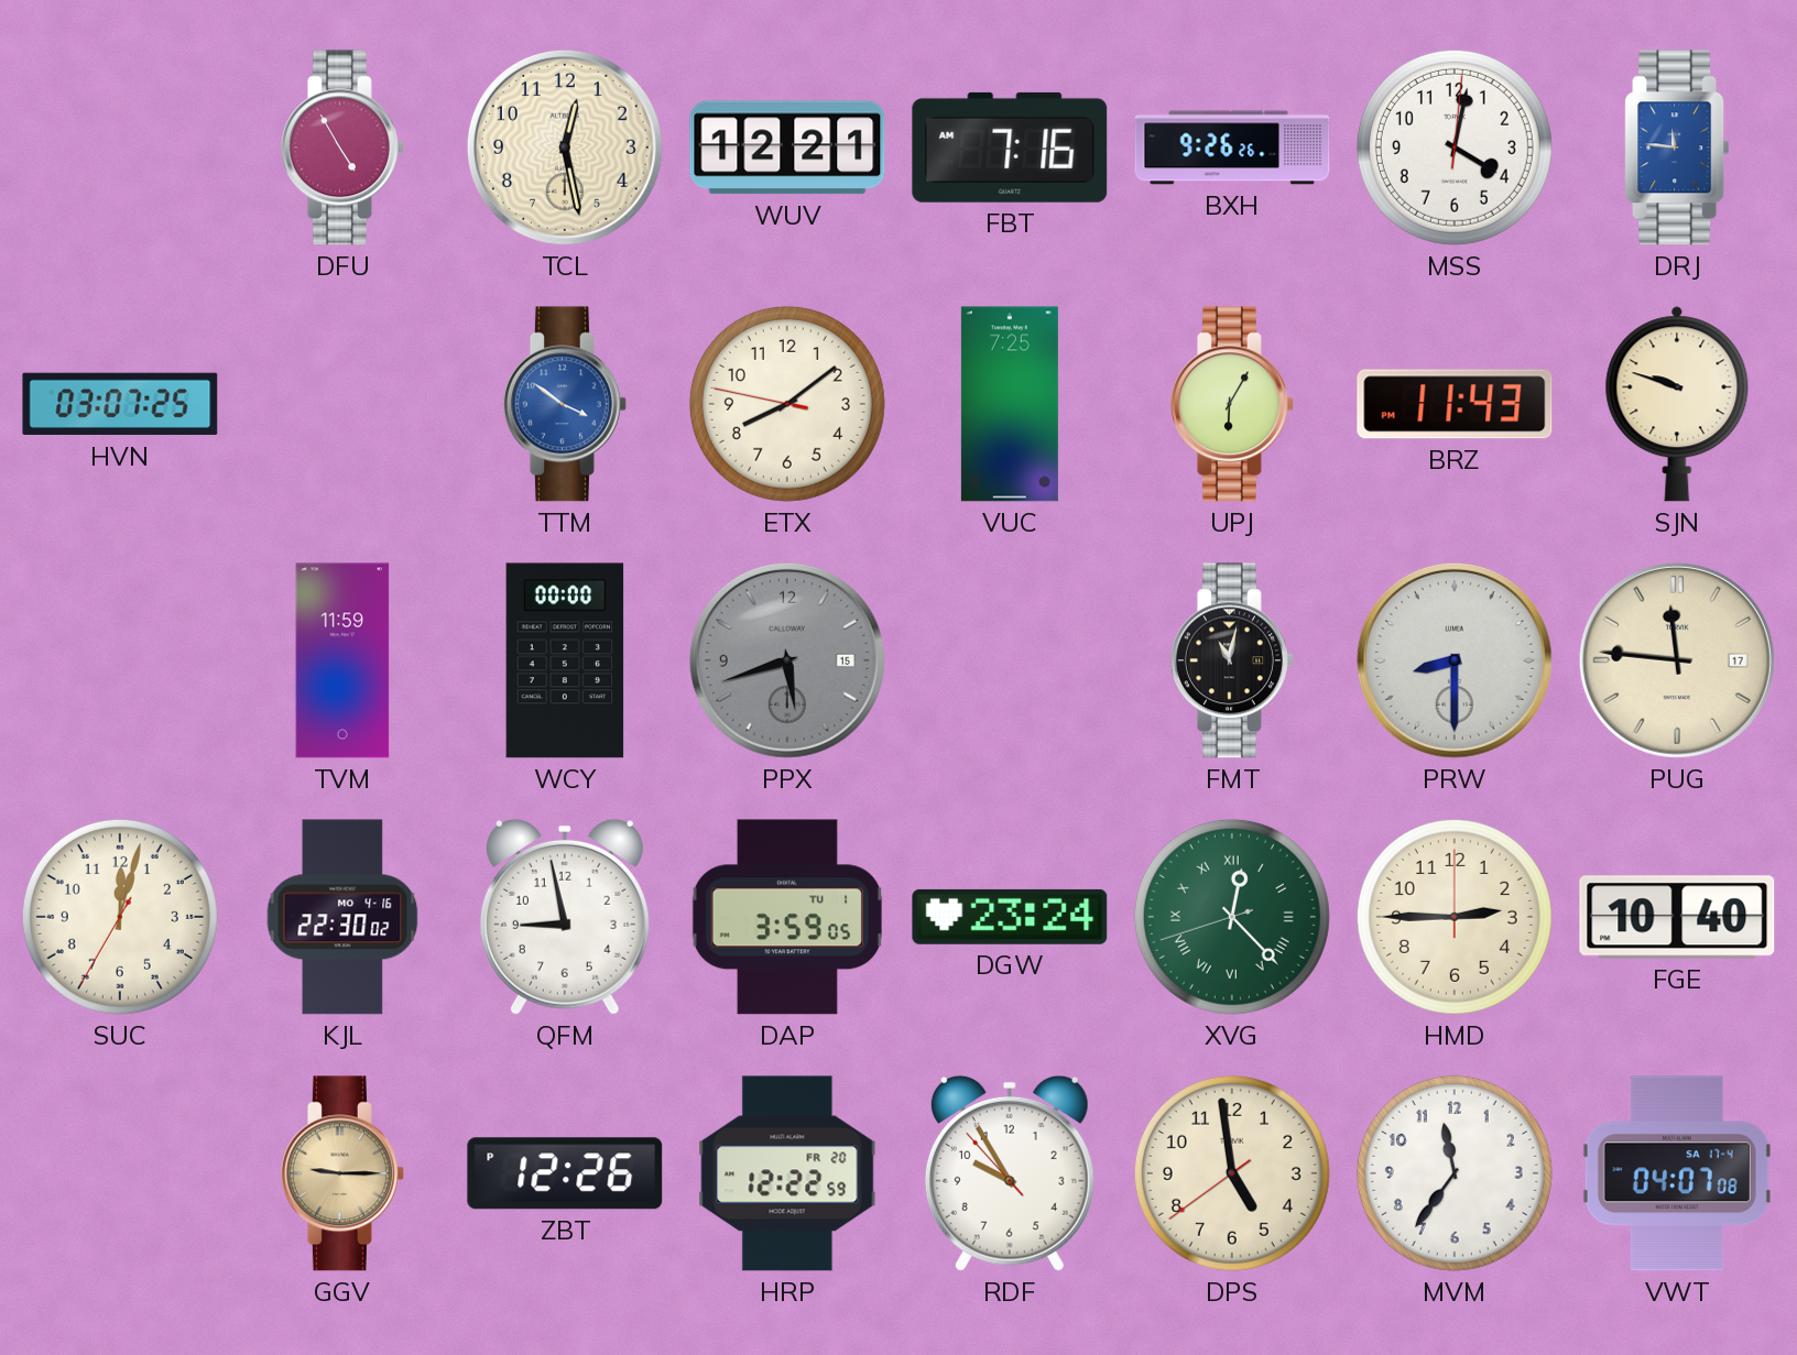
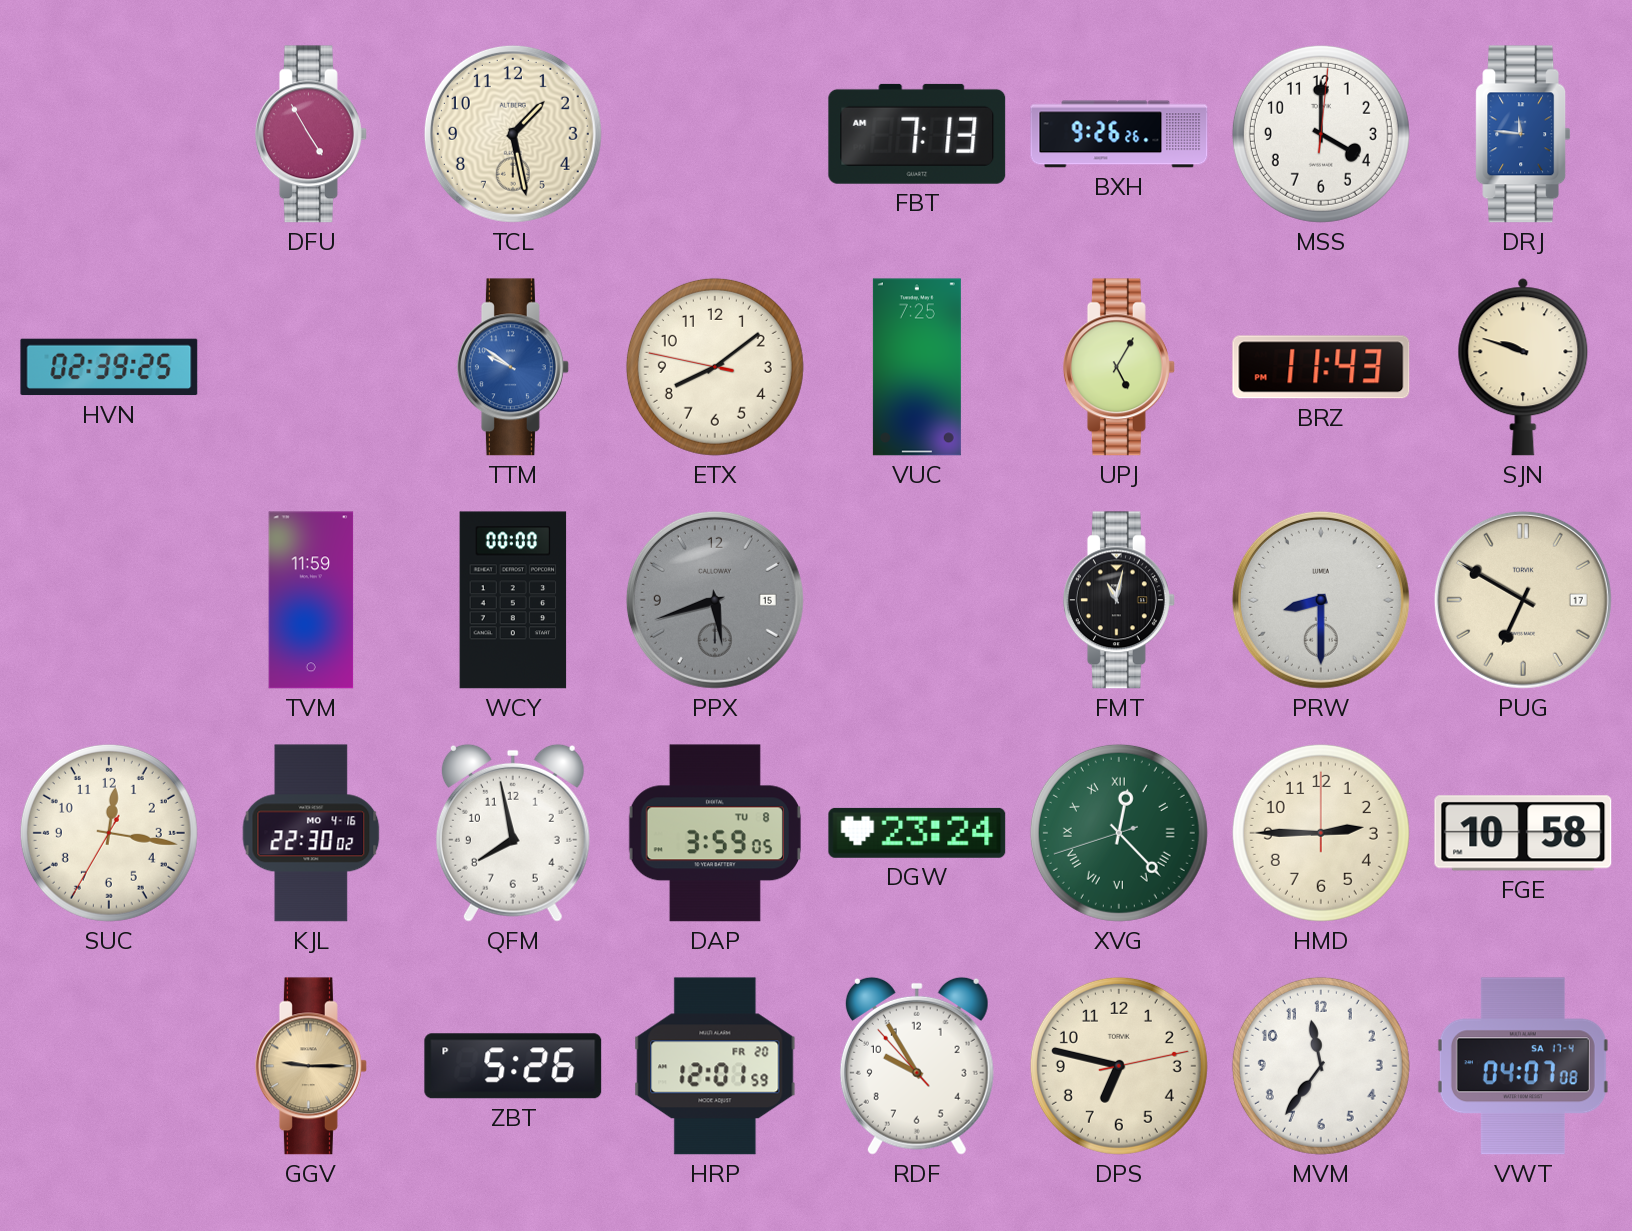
TCL: 12:28 -> 1:28
WUV: 12:21 -> none
FBT: 7:16 -> 7:13
MSS: 4:02 -> 4:00
HVN: 03:07 -> 02:39
TTM: 3:51 -> 9:51
UPJ: 6:05 -> 5:05
PUG: 11:46 -> 6:50
SUC: 12:02 -> 12:16
QFM: 8:58 -> 7:58
DAP date: TU 1 -> TU 8
FGE: 10:40 -> 10:58
ZBT: 12:26 -> 5:26
HRP: 12:22 -> 12:01
DPS: 4:58 -> 6:47
